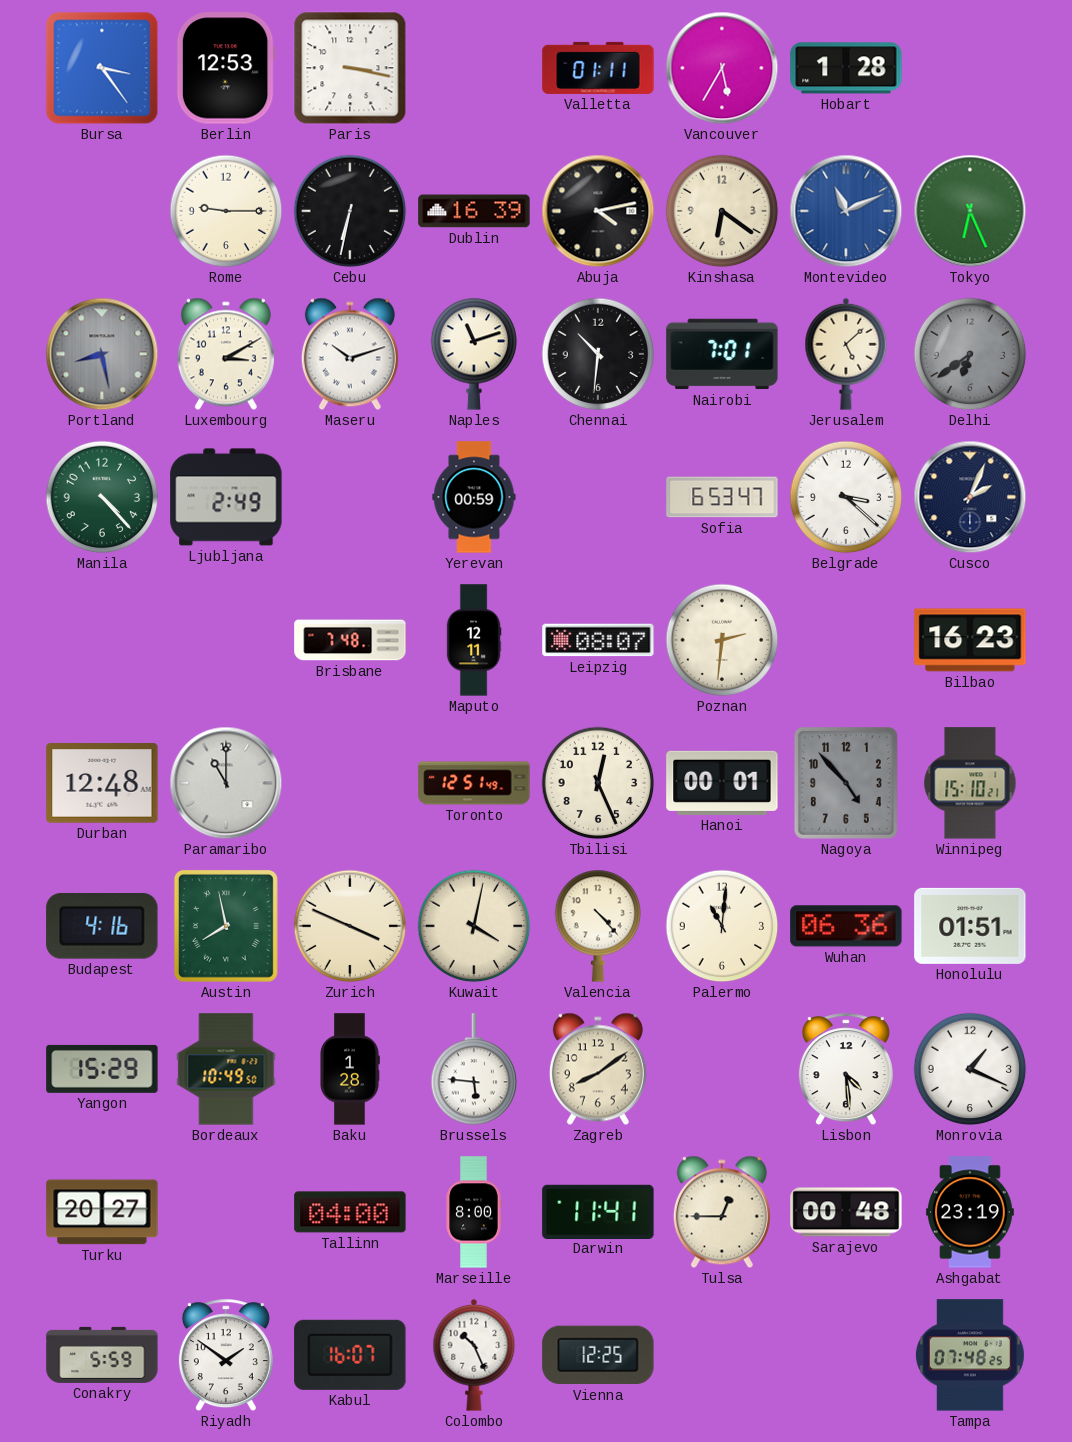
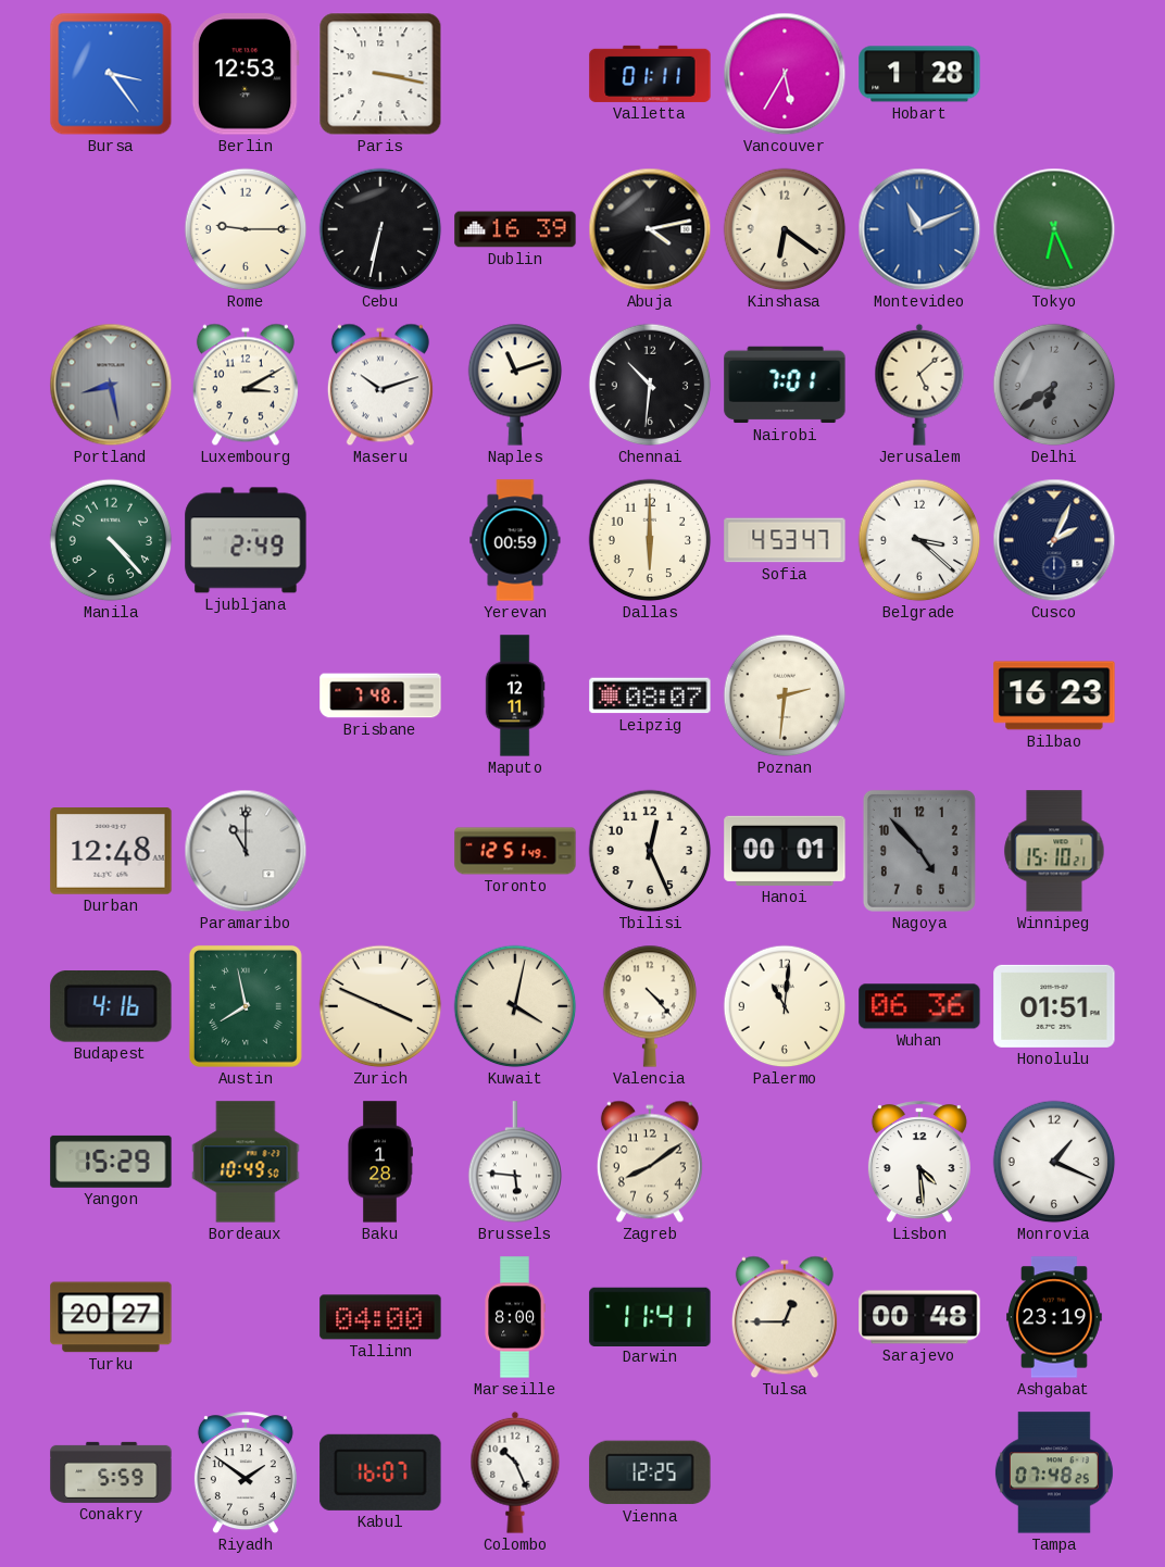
Dallas: none -> 6:00
Sofia: 6:53 -> 4:53
